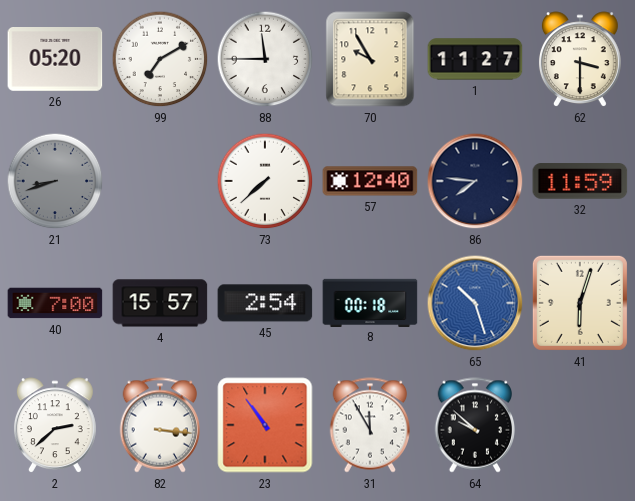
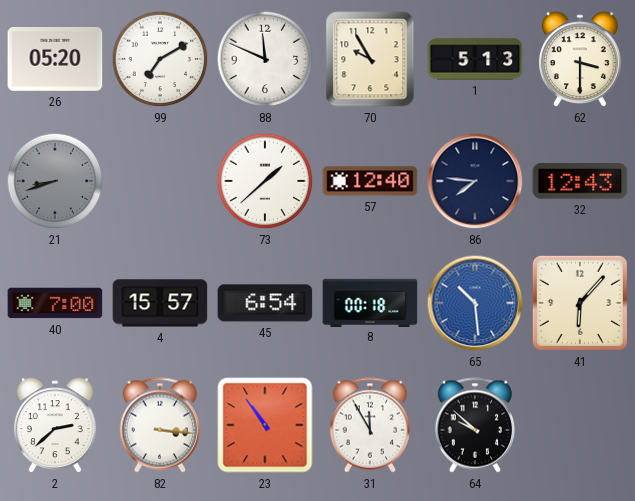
88: 11:45 -> 11:49
1: 11:27 -> 5:13
73: 7:38 -> 1:38
32: 11:59 -> 12:43
45: 2:54 -> 6:54
65: 10:27 -> 10:29
41: 6:03 -> 6:07
